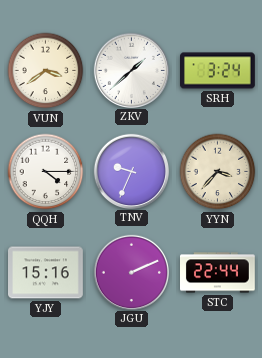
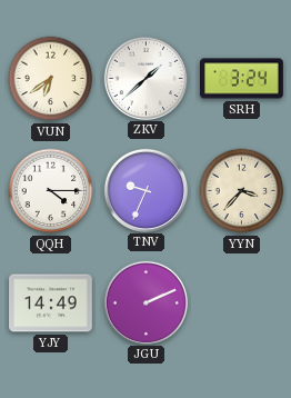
VUN: 3:39 -> 6:39
YJY: 15:16 -> 14:49
STC: 22:44 -> none
